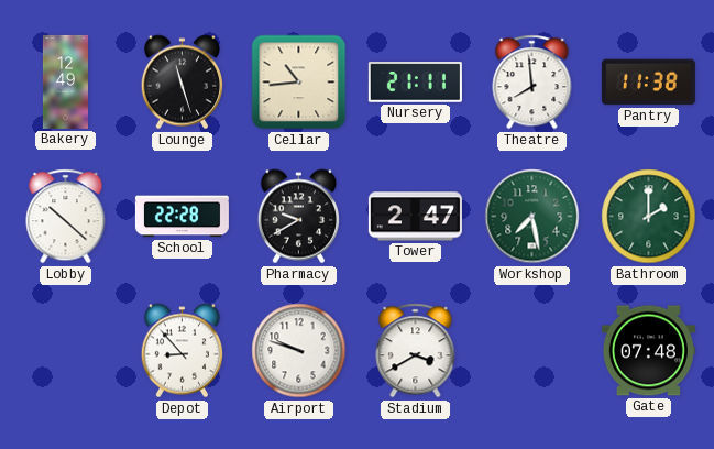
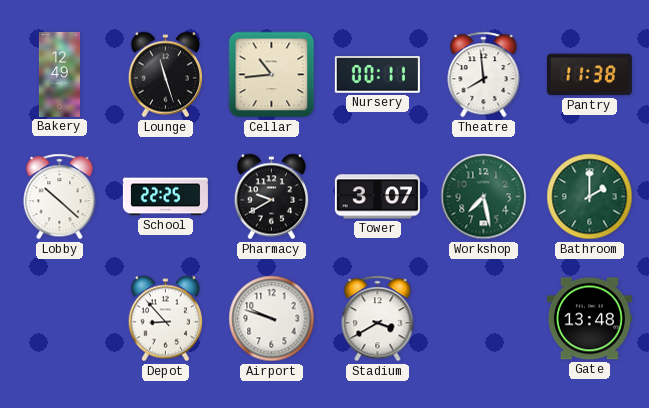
Nursery: 21:11 -> 00:11
School: 22:28 -> 22:25
Tower: 2:47 -> 3:07
Gate: 07:48 -> 13:48
